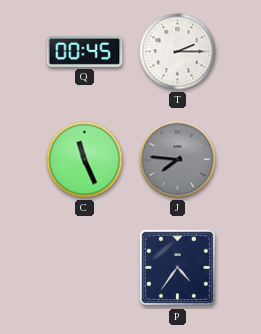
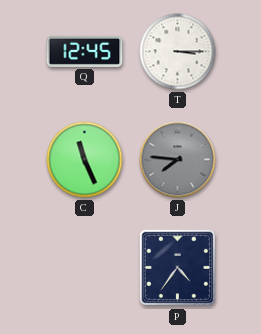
Q: 00:45 -> 12:45
T: 2:15 -> 3:15
